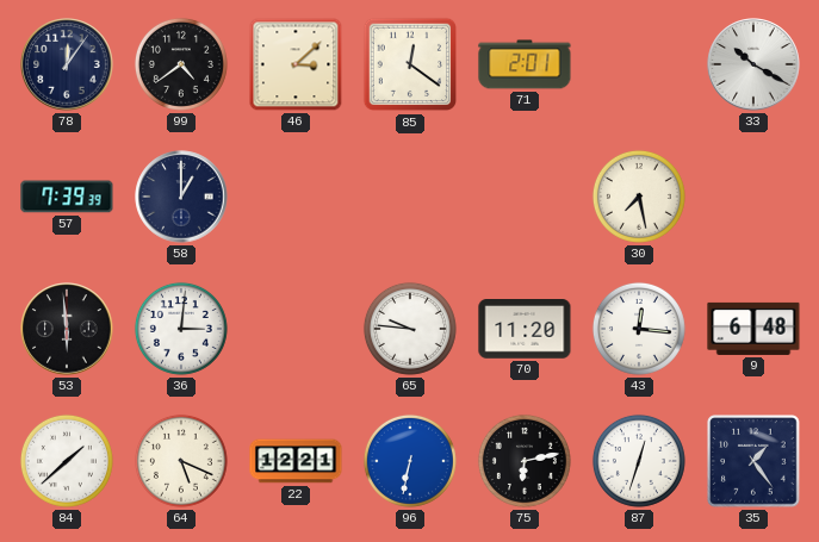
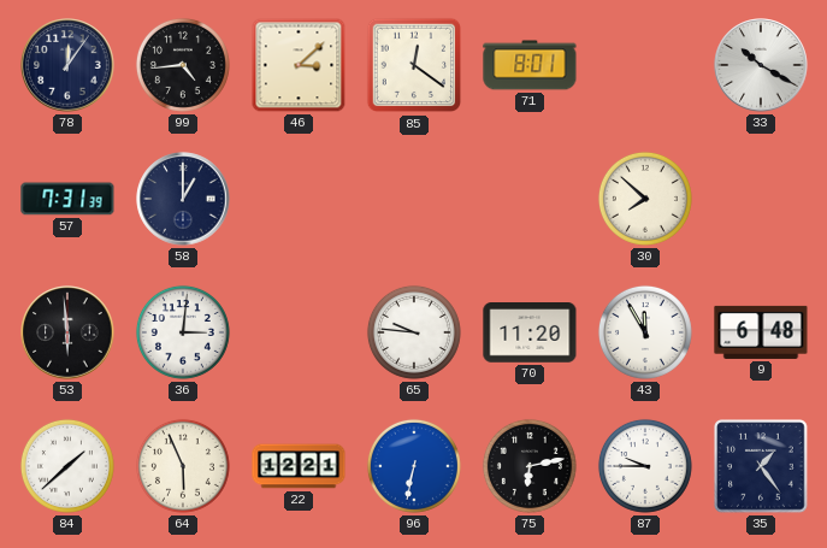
99: 4:39 -> 4:44
71: 2:01 -> 8:01
57: 7:39 -> 7:31
30: 7:28 -> 7:52
43: 12:16 -> 11:55
64: 5:19 -> 5:56
87: 12:33 -> 9:45
